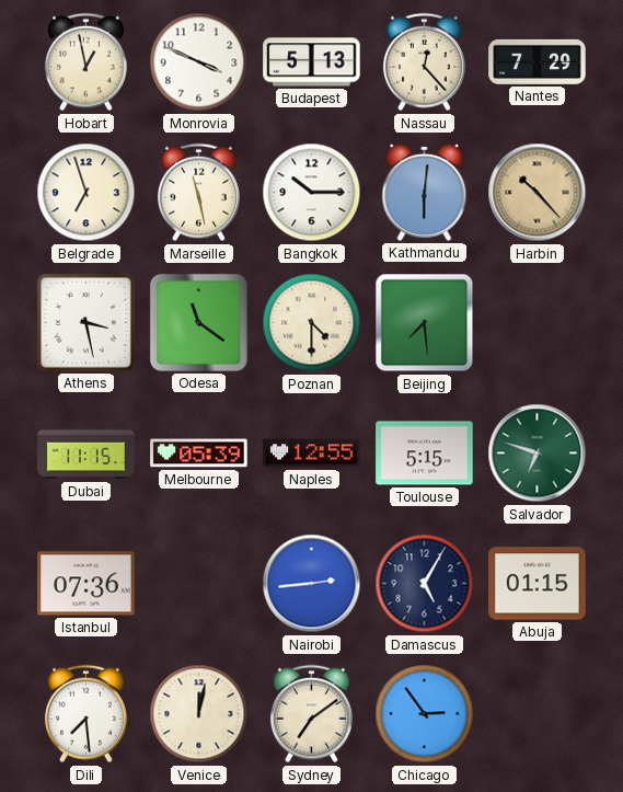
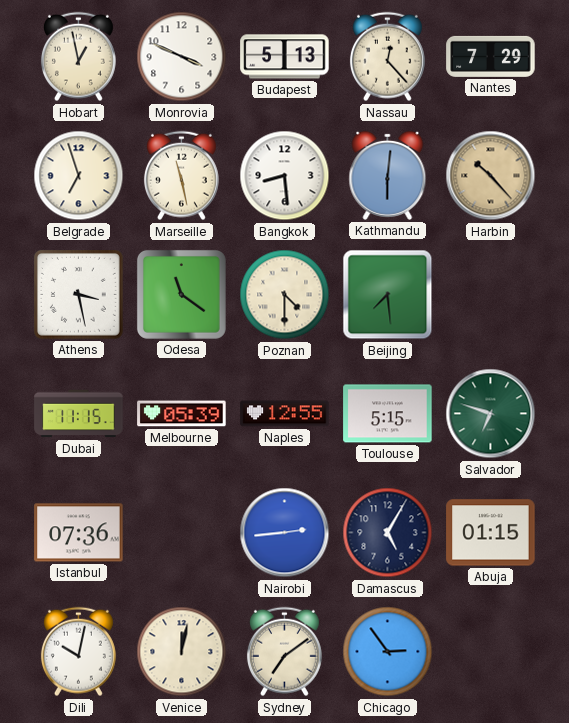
Bangkok: 10:15 -> 8:29
Dili: 7:29 -> 10:02
